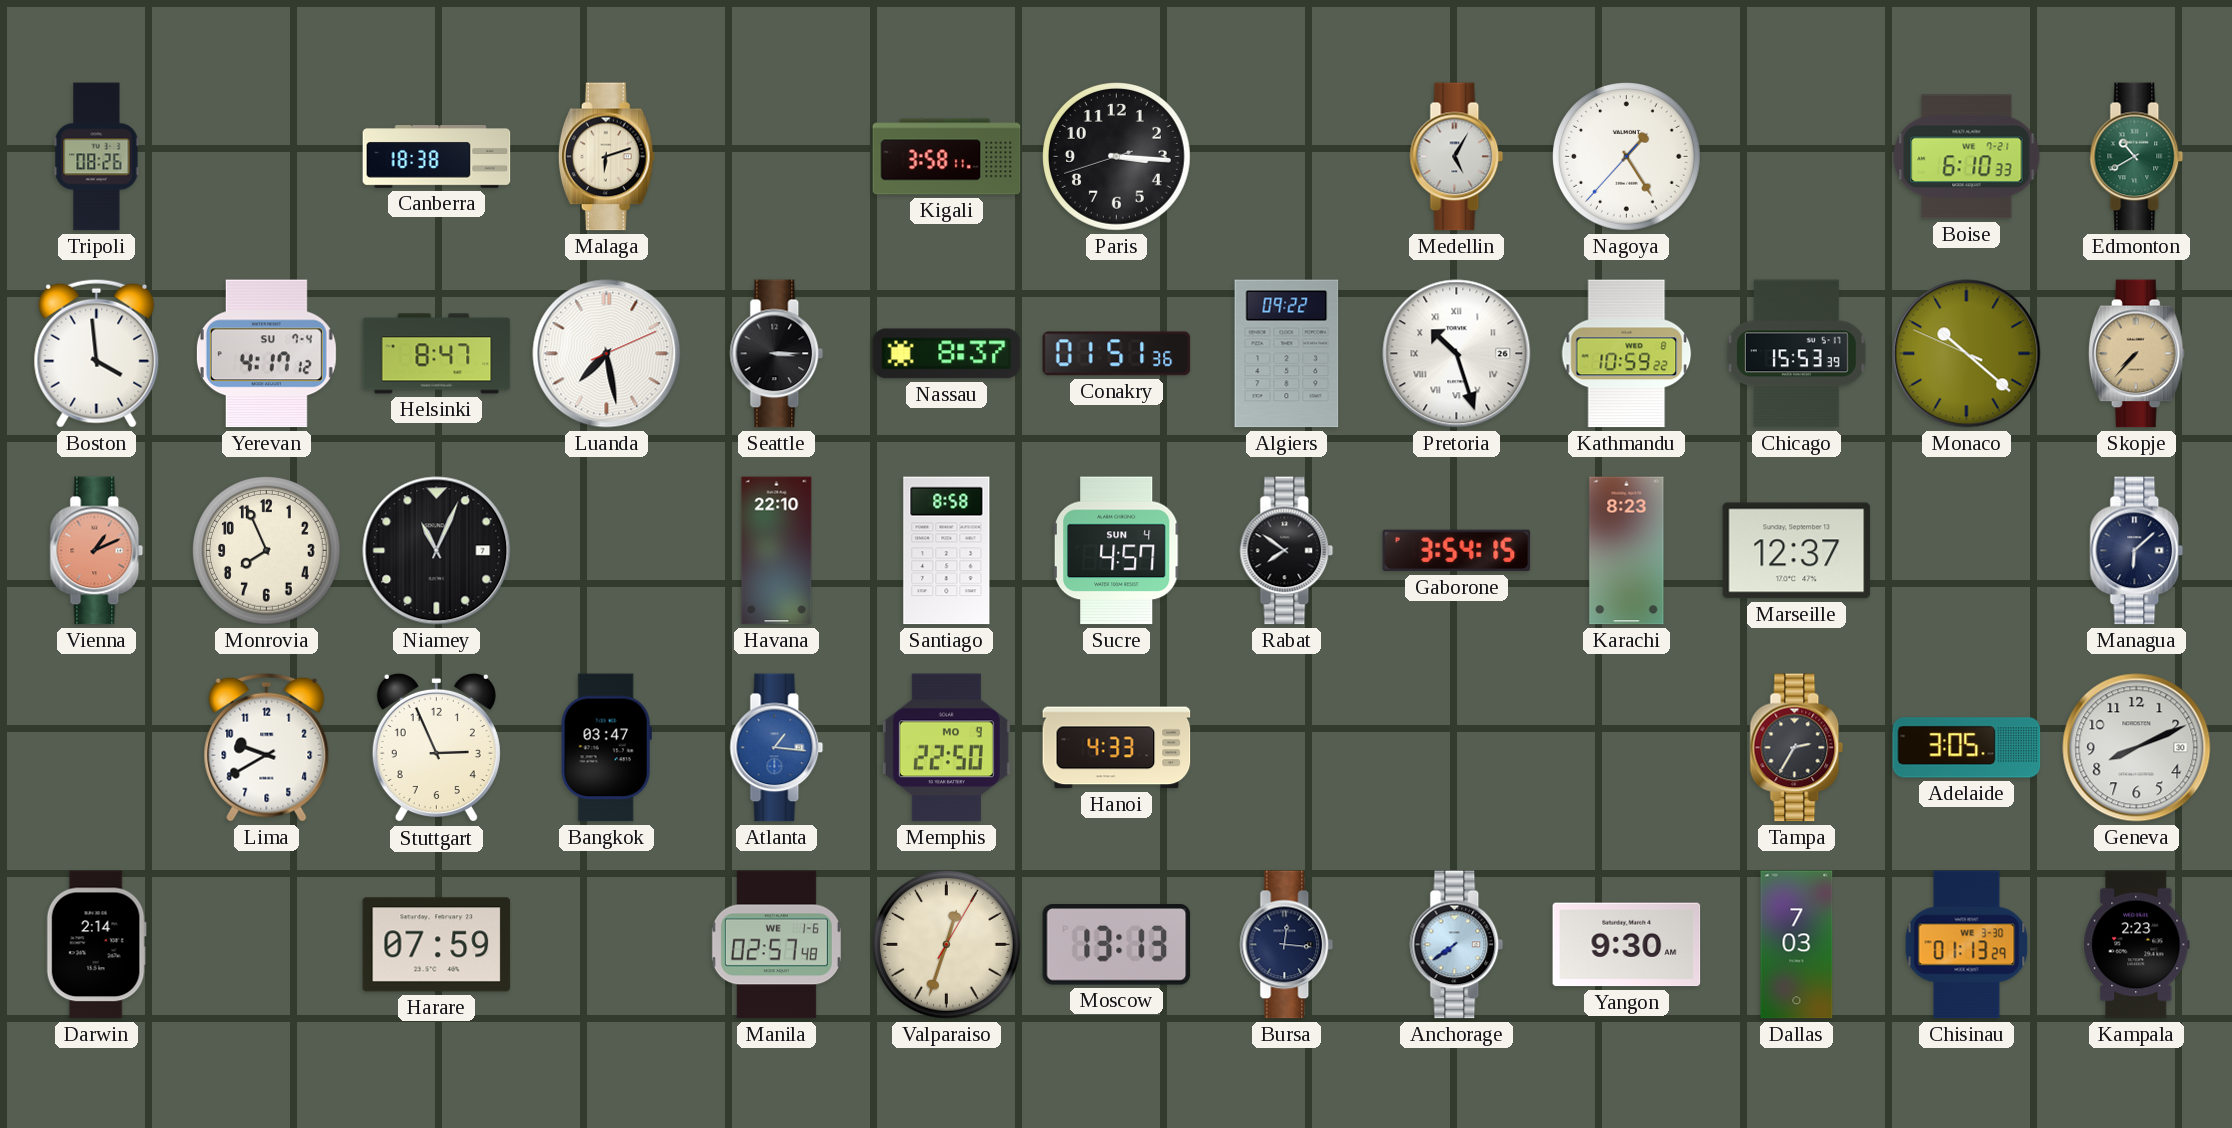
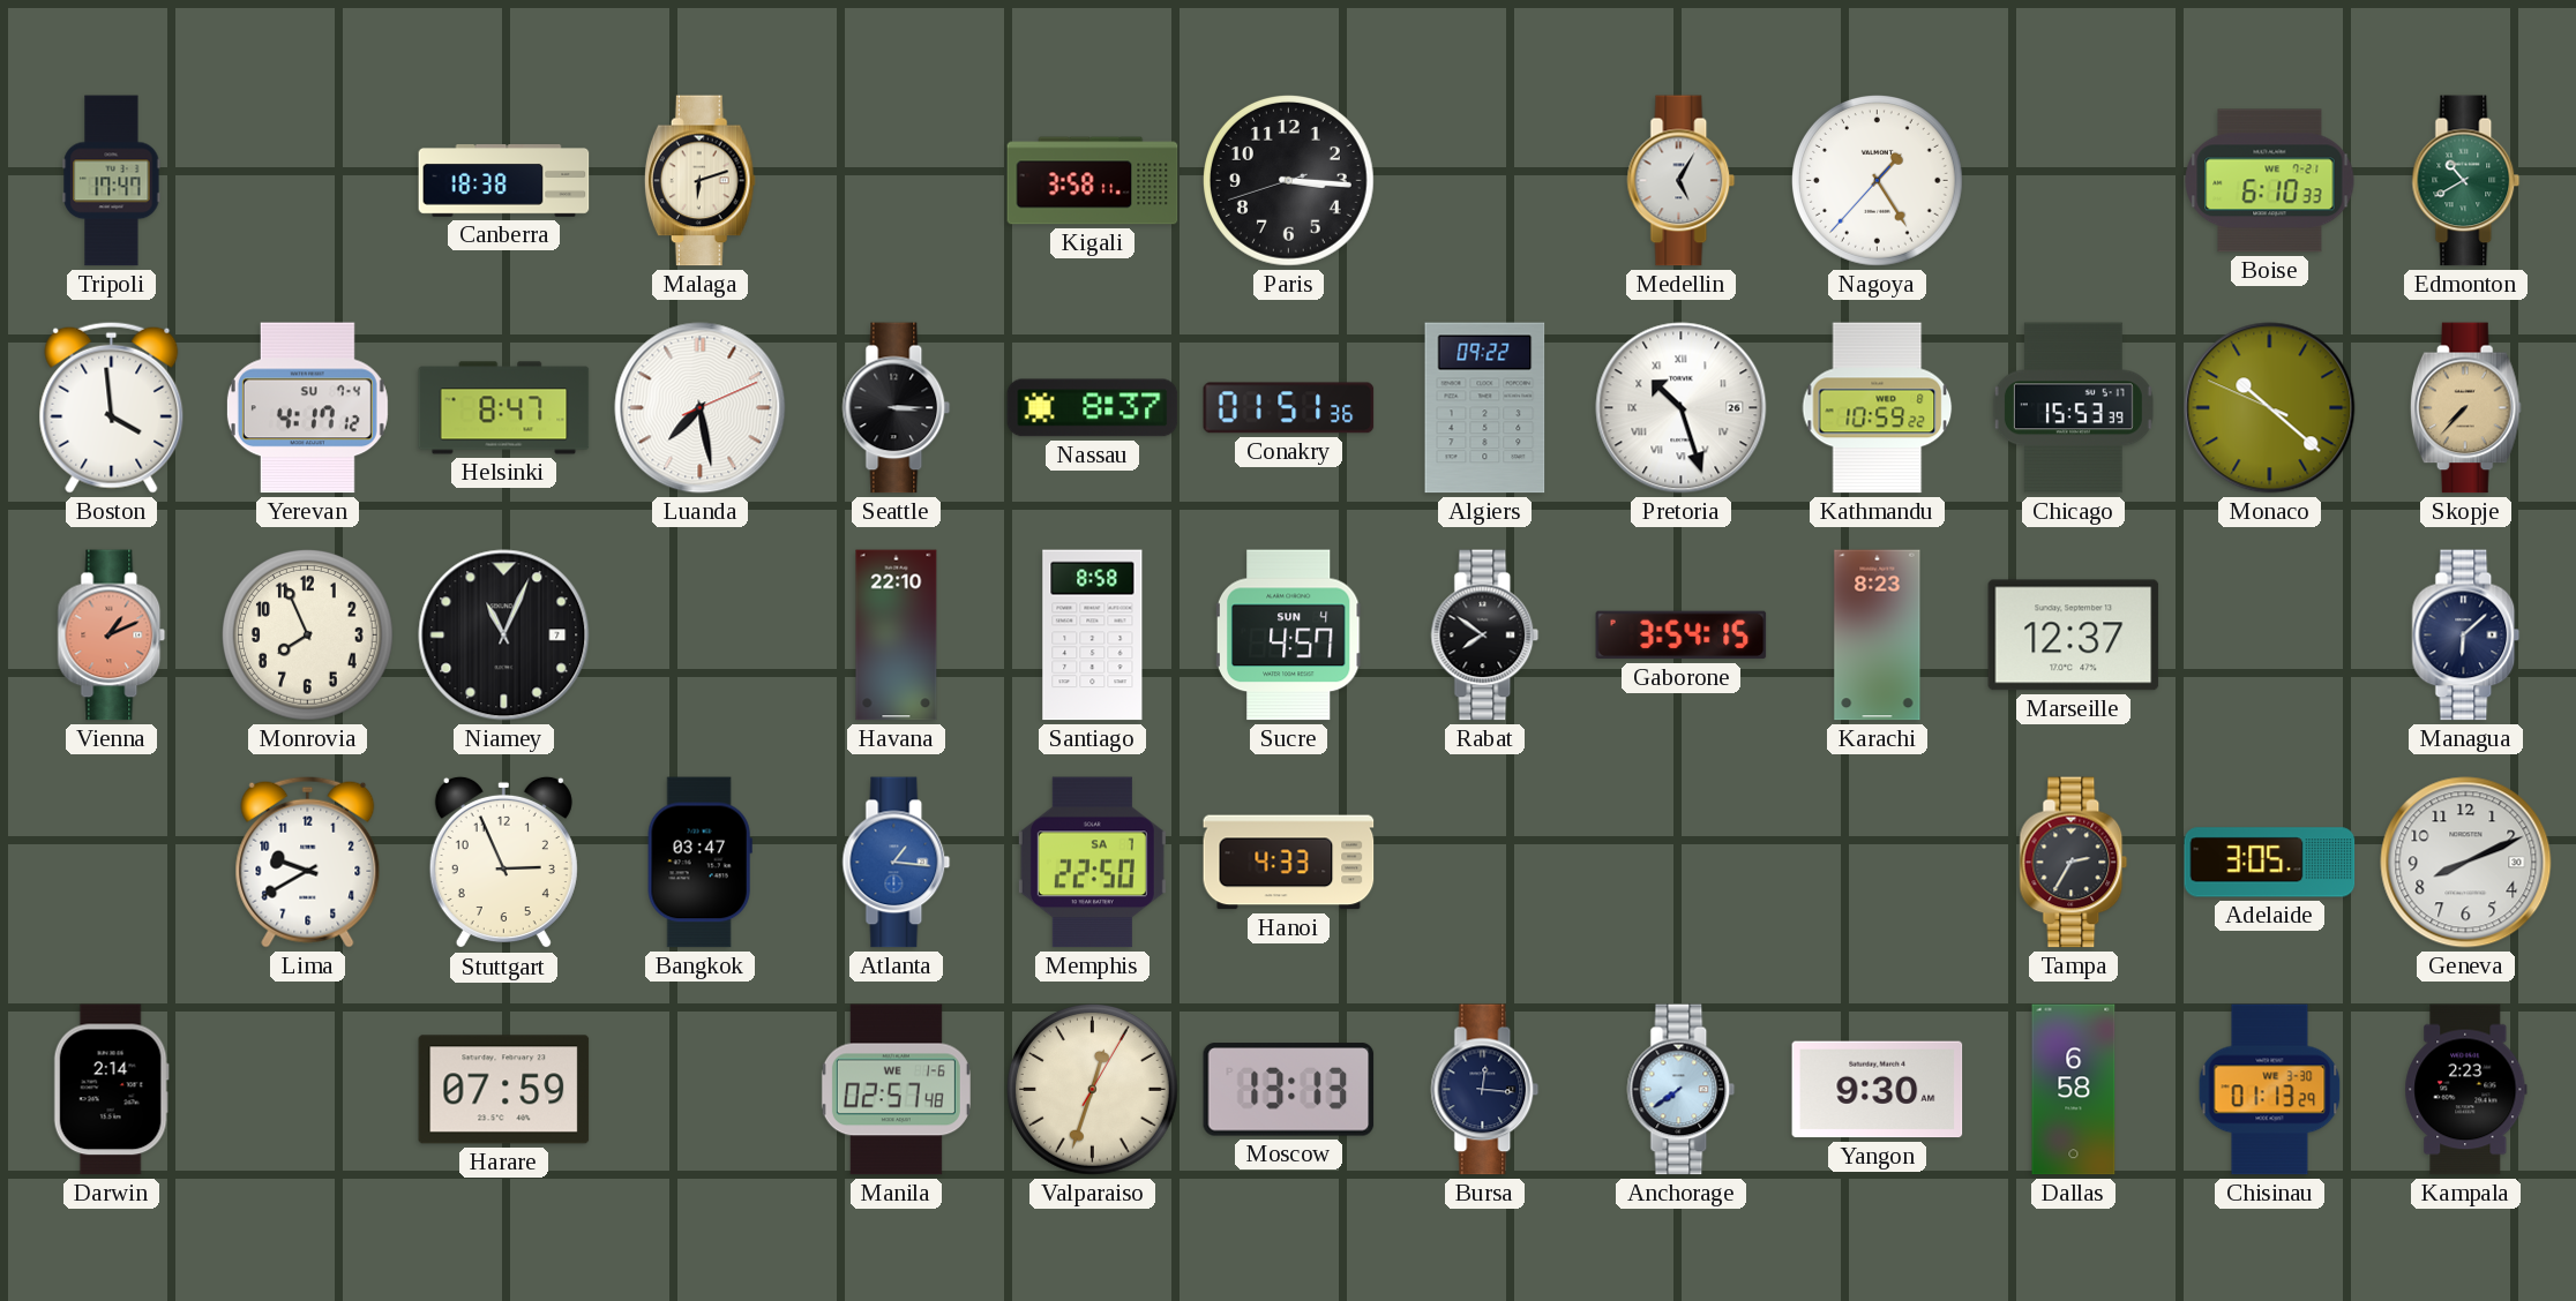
Tripoli: 08:26 -> 17:47
Memphis date: MO 9 -> SA 7
Dallas: 7:03 -> 6:58
